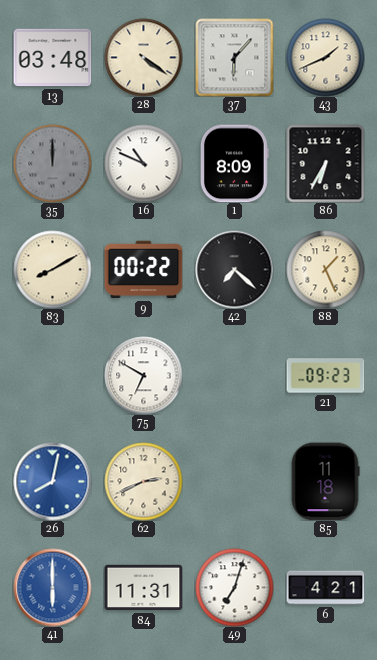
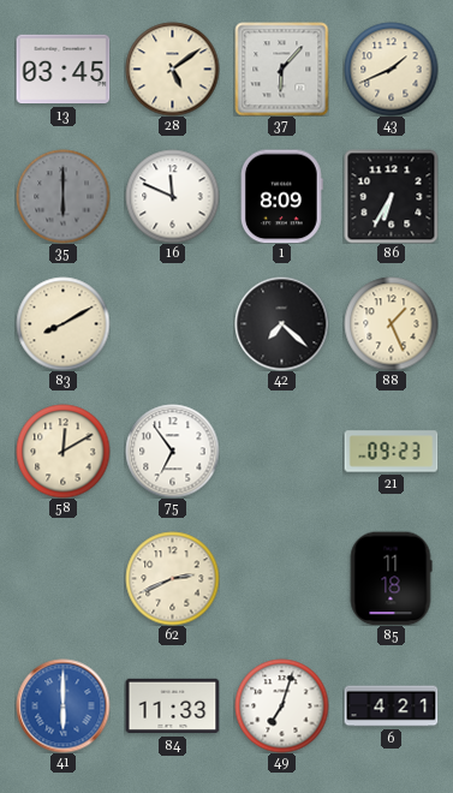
13: 03:48 -> 03:45
28: 4:21 -> 5:09
35: 12:00 -> 6:00
16: 10:49 -> 11:49
9: 00:22 -> none
58: none -> 12:10
75: 6:50 -> 6:54
26: 8:02 -> none
84: 11:31 -> 11:33
